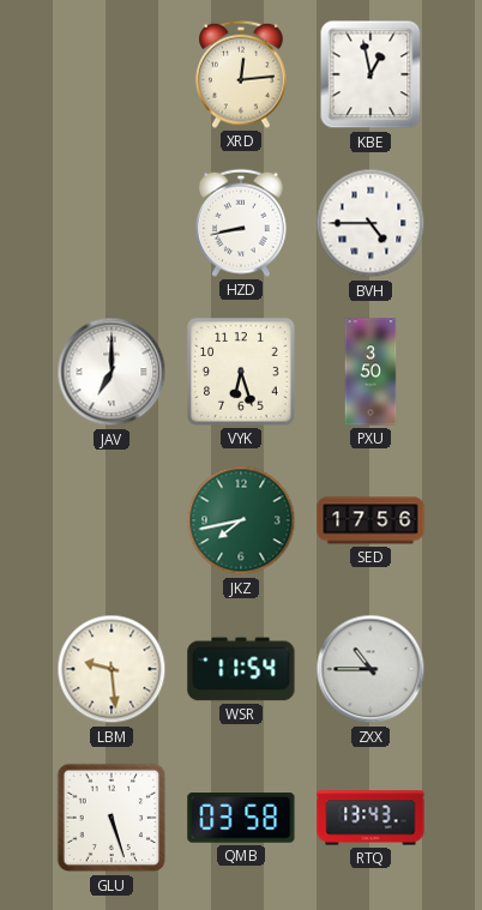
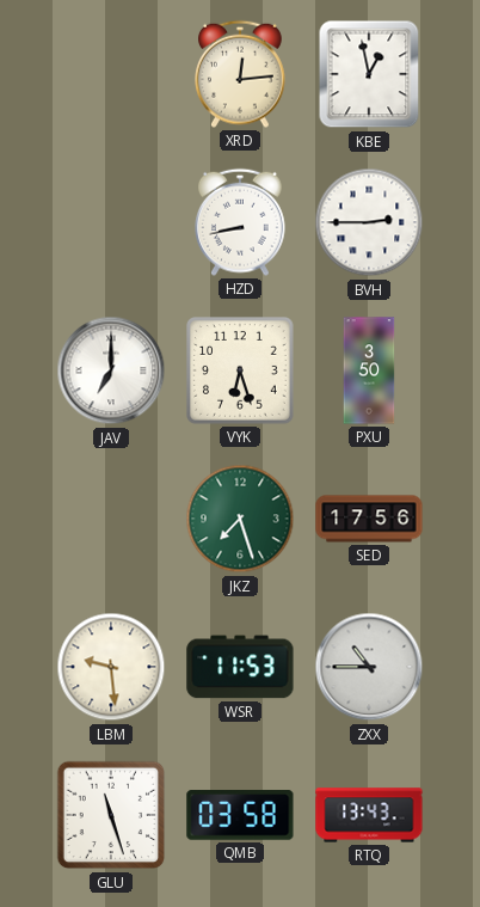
BVH: 4:45 -> 2:45
JKZ: 7:43 -> 7:27
WSR: 11:54 -> 11:53
GLU: 5:27 -> 11:27
